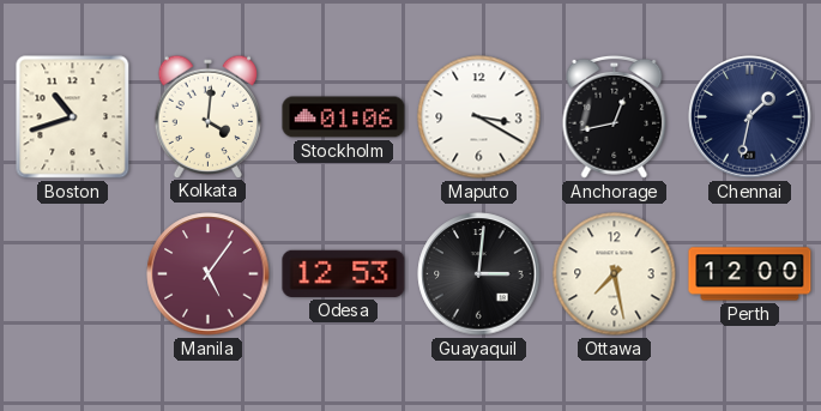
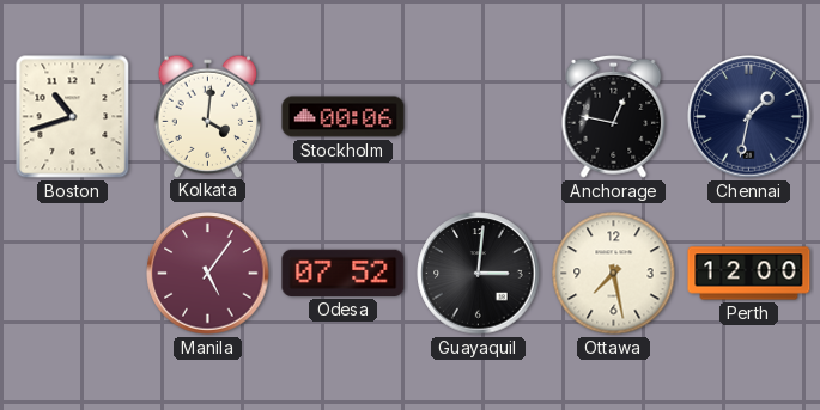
Stockholm: 01:06 -> 00:06
Maputo: 3:20 -> none
Anchorage: 12:43 -> 12:47
Odesa: 12:53 -> 07:52
